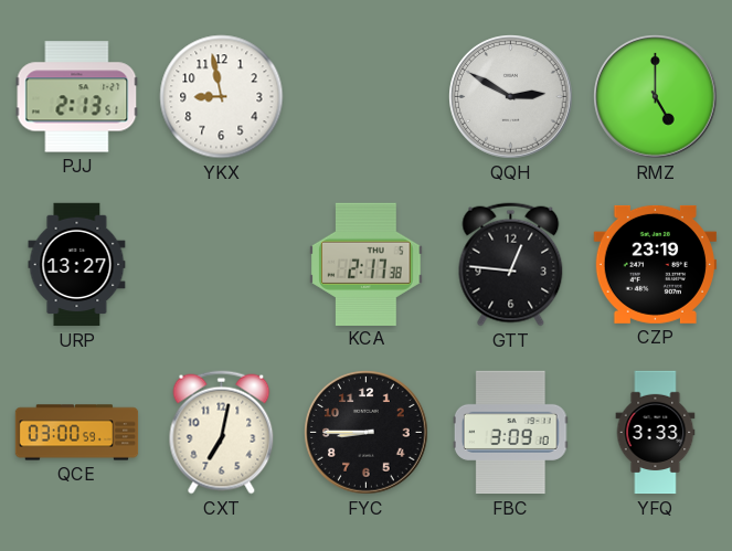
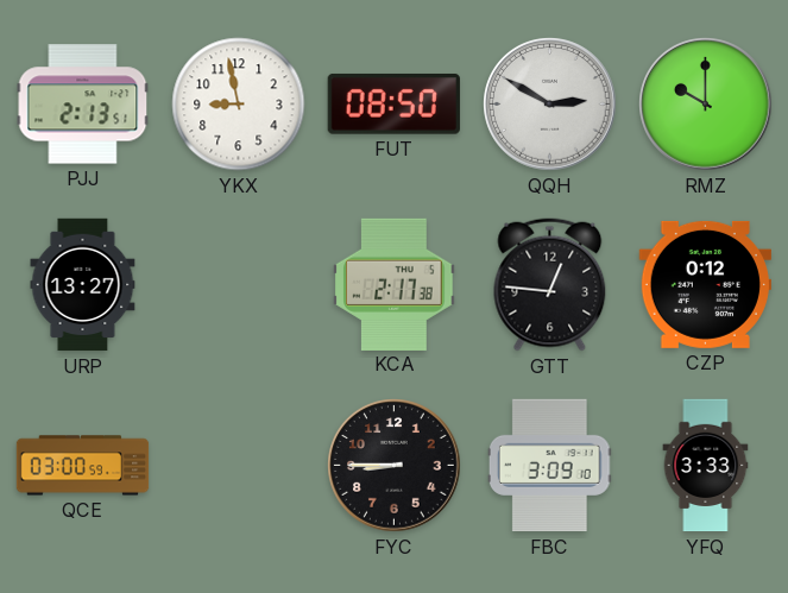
FUT: none -> 08:50
RMZ: 5:00 -> 10:00
CZP: 23:19 -> 0:12
CXT: 7:02 -> none
